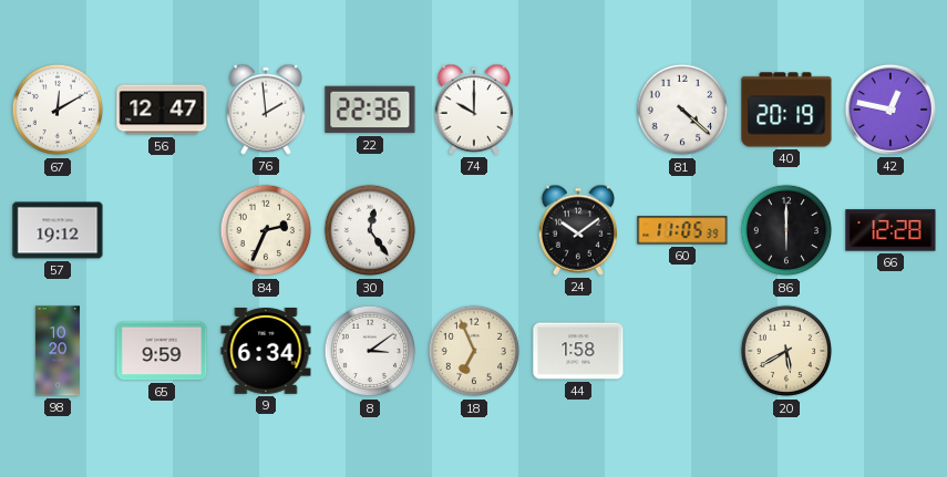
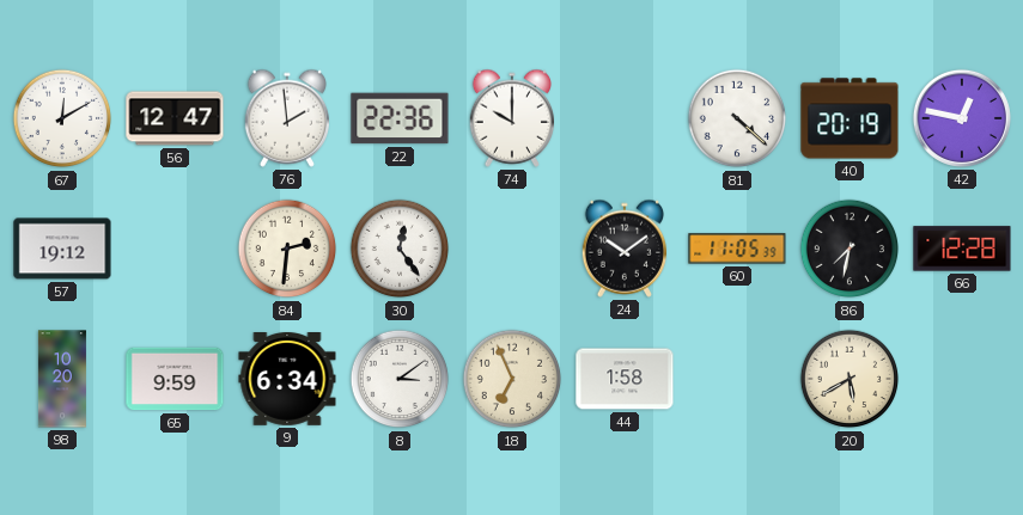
84: 2:34 -> 2:31
86: 6:00 -> 7:32
